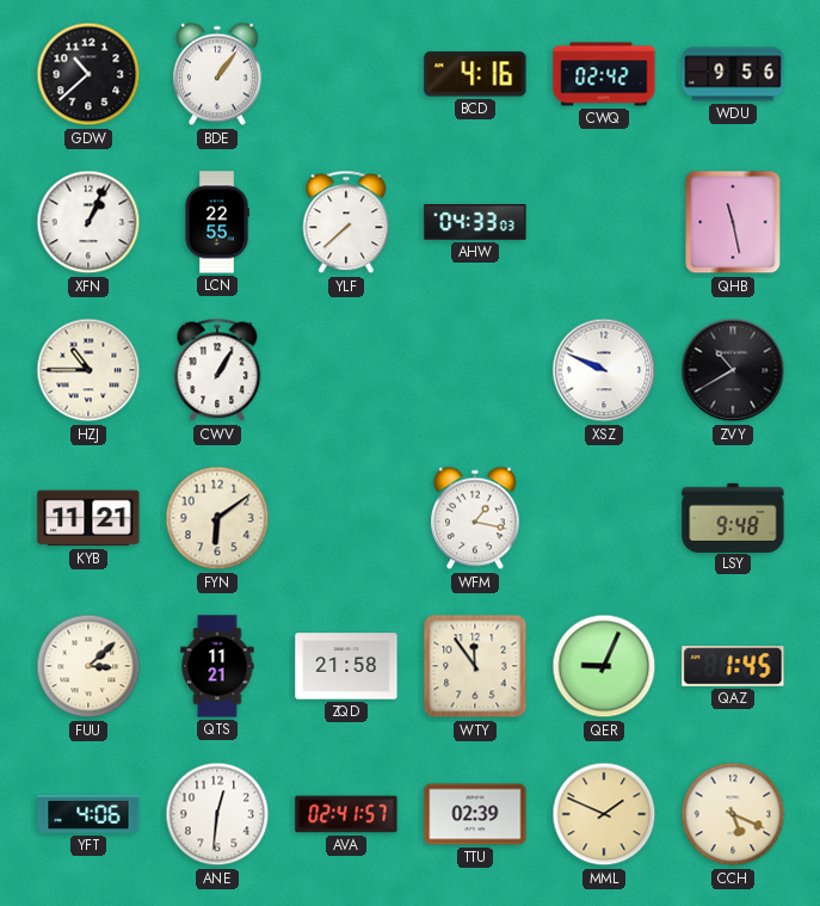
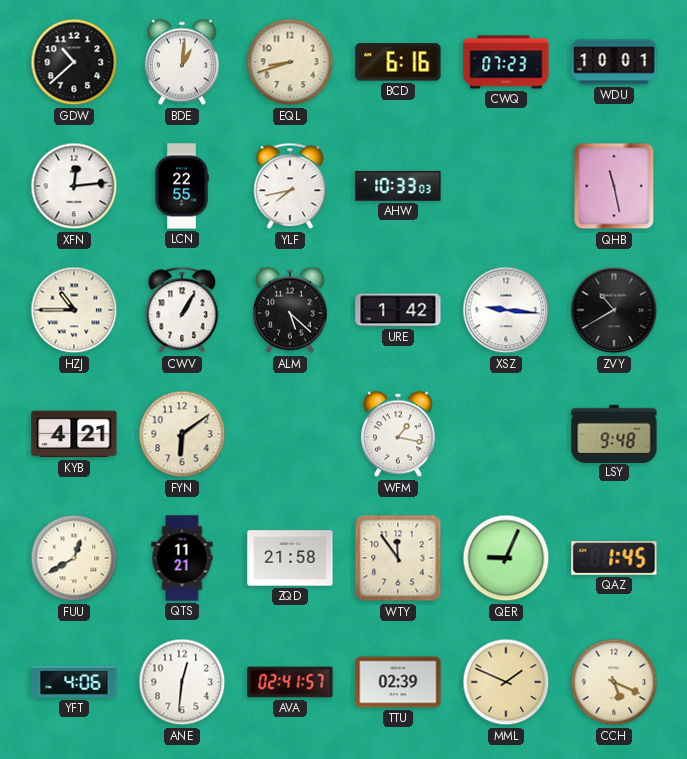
BDE: 1:06 -> 1:01
EQL: none -> 8:42
BCD: 4:16 -> 6:16
CWQ: 02:42 -> 07:23
WDU: 9:56 -> 10:01
XFN: 1:04 -> 12:14
YLF: 7:38 -> 7:43
AHW: 04:33 -> 10:33
ALM: none -> 5:22
URE: none -> 1:42
XSZ: 9:49 -> 9:16
KYB: 11:21 -> 4:21
FUU: 3:08 -> 12:40
